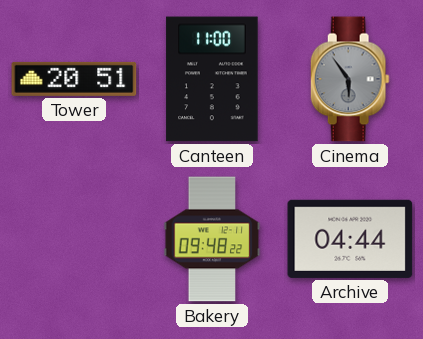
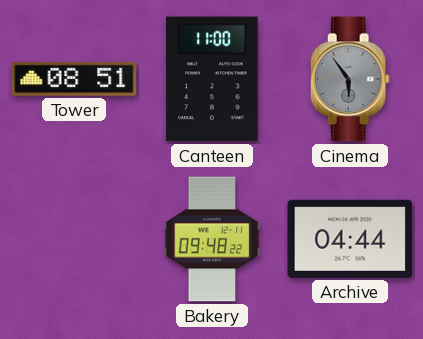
Tower: 20:51 -> 08:51
